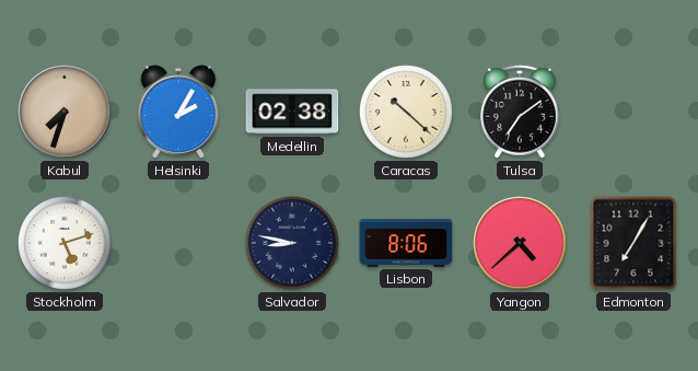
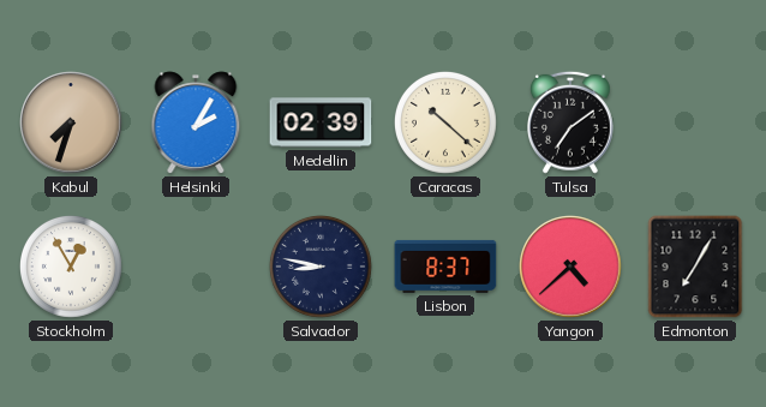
Medellin: 02:38 -> 02:39
Stockholm: 5:12 -> 12:55
Lisbon: 8:06 -> 8:37
